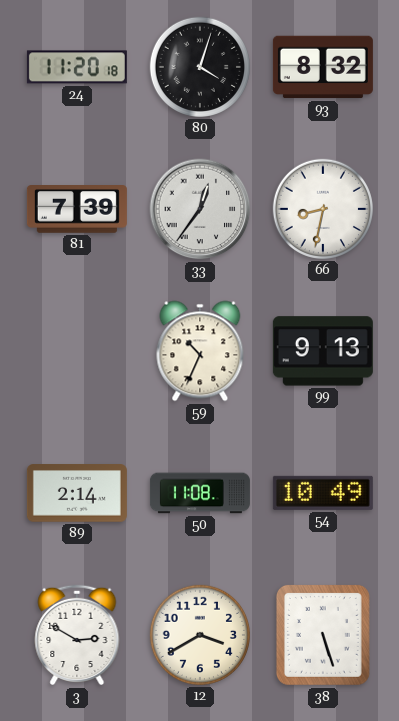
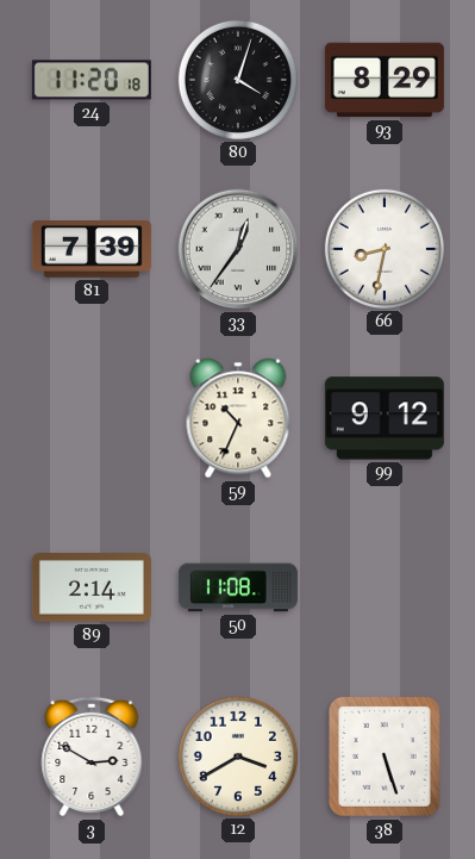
93: 8:32 -> 8:29
99: 9:13 -> 9:12
54: 10:49 -> none
